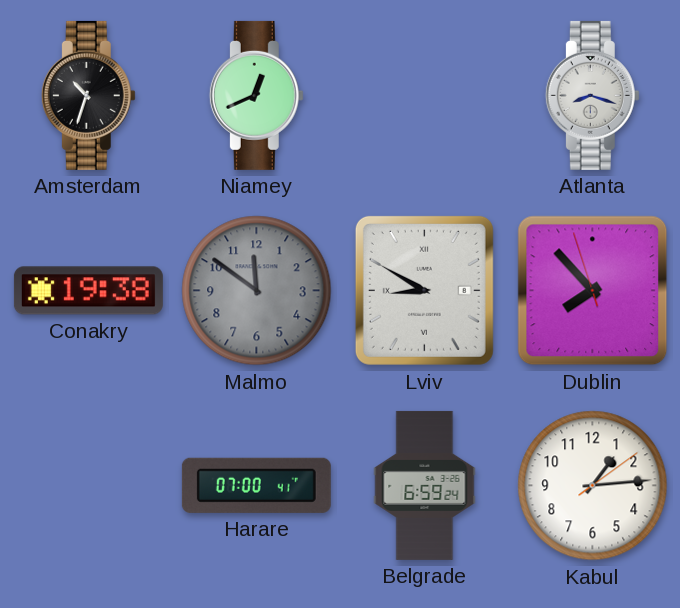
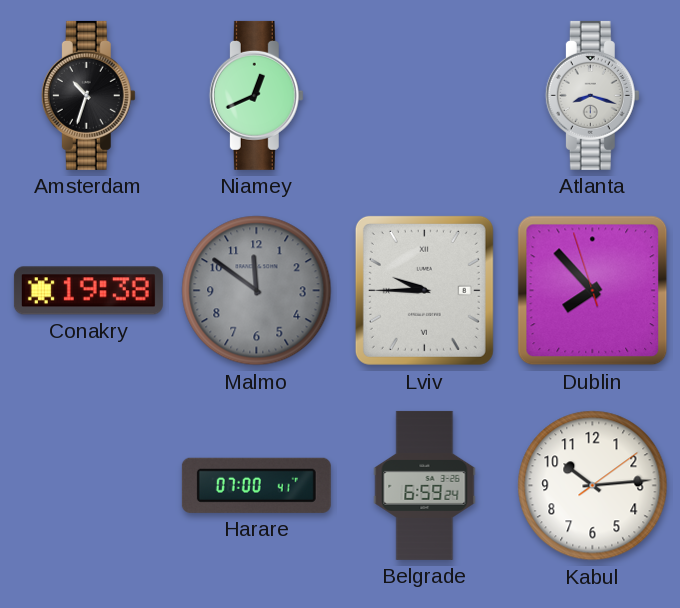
Lviv: 8:50 -> 9:45
Kabul: 1:14 -> 10:14
